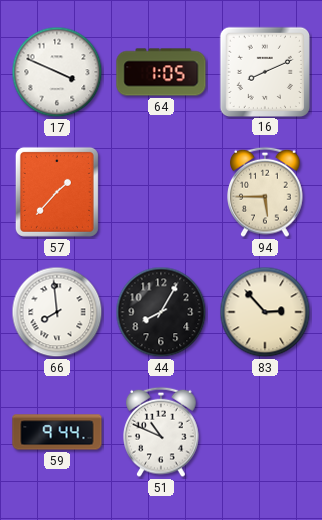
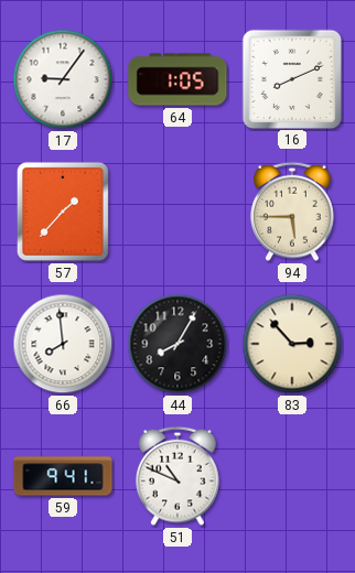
17: 3:49 -> 9:06
59: 9:44 -> 9:41
